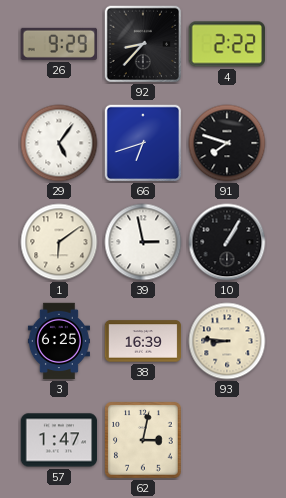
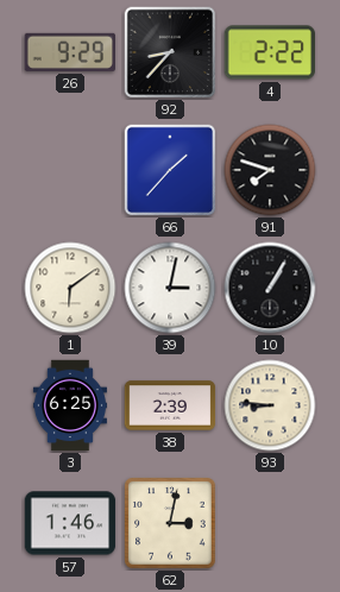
29: 5:06 -> none
66: 6:42 -> 1:37
39: 2:58 -> 3:02
38: 16:39 -> 2:39
57: 1:47 -> 1:46
